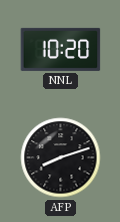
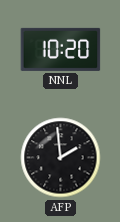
AFP: 8:12 -> 1:59
